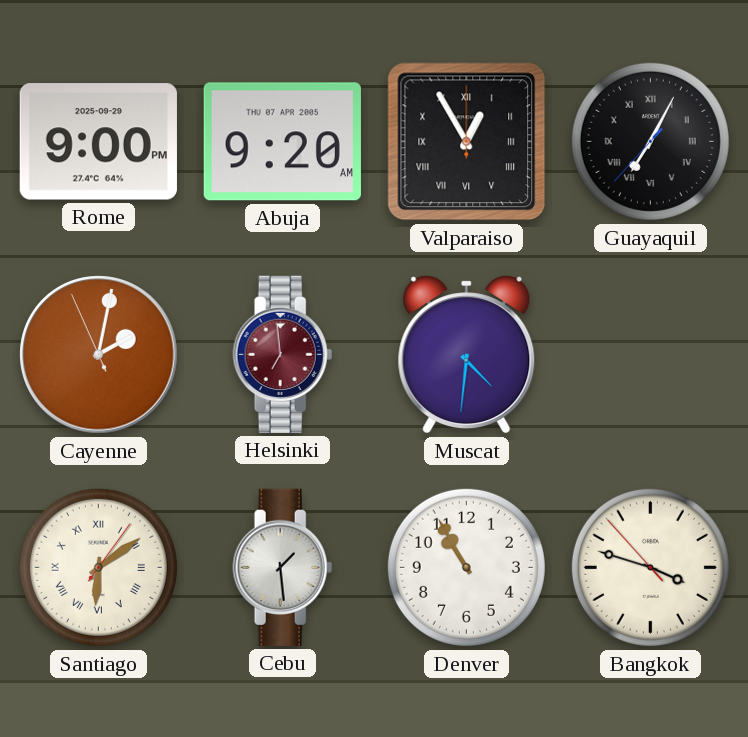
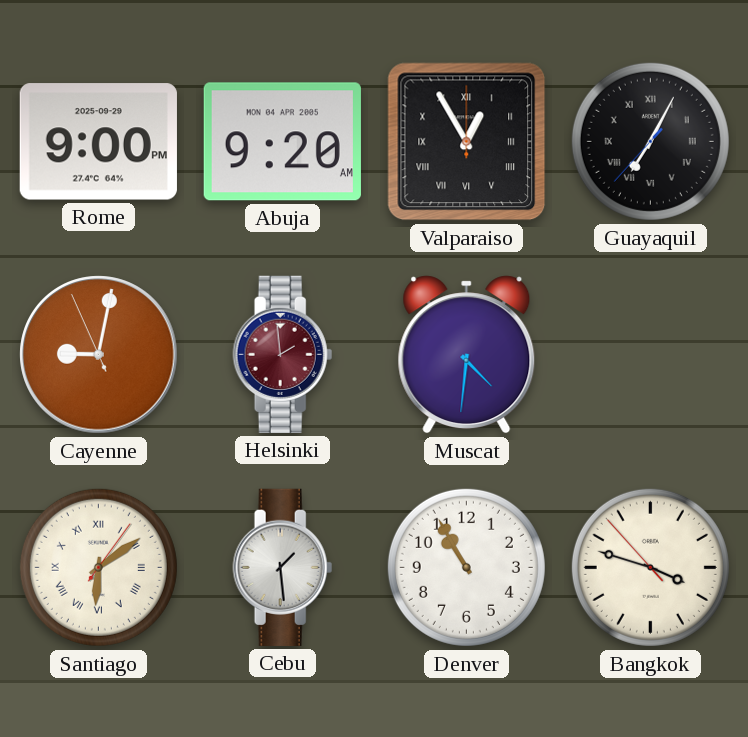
Abuja date: THU 07 APR 2005 -> MON 04 APR 2005
Cayenne: 2:01 -> 9:01
Helsinki: 6:59 -> 1:59
